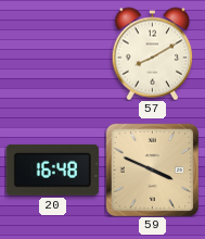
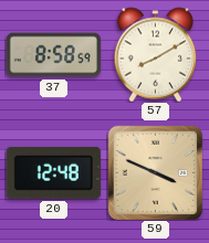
37: none -> 8:58
20: 16:48 -> 12:48
